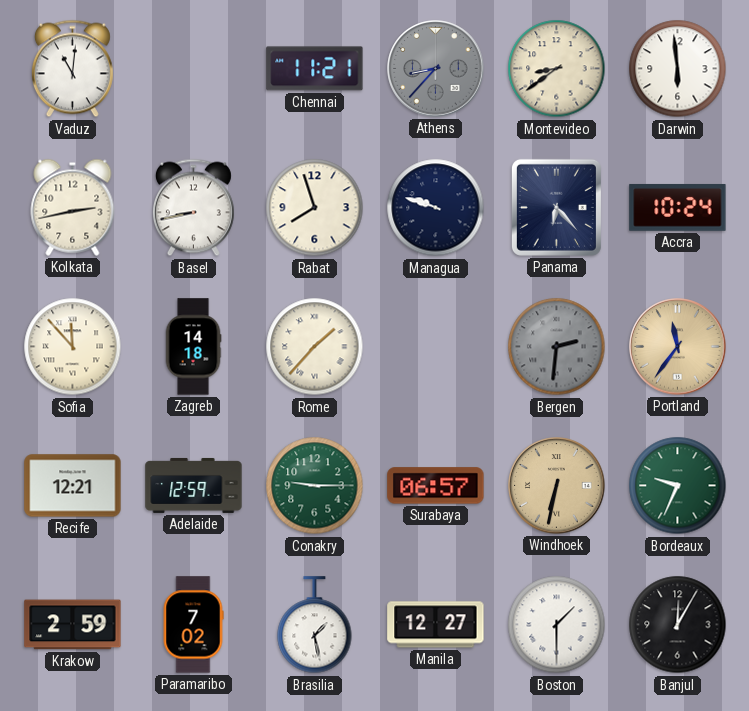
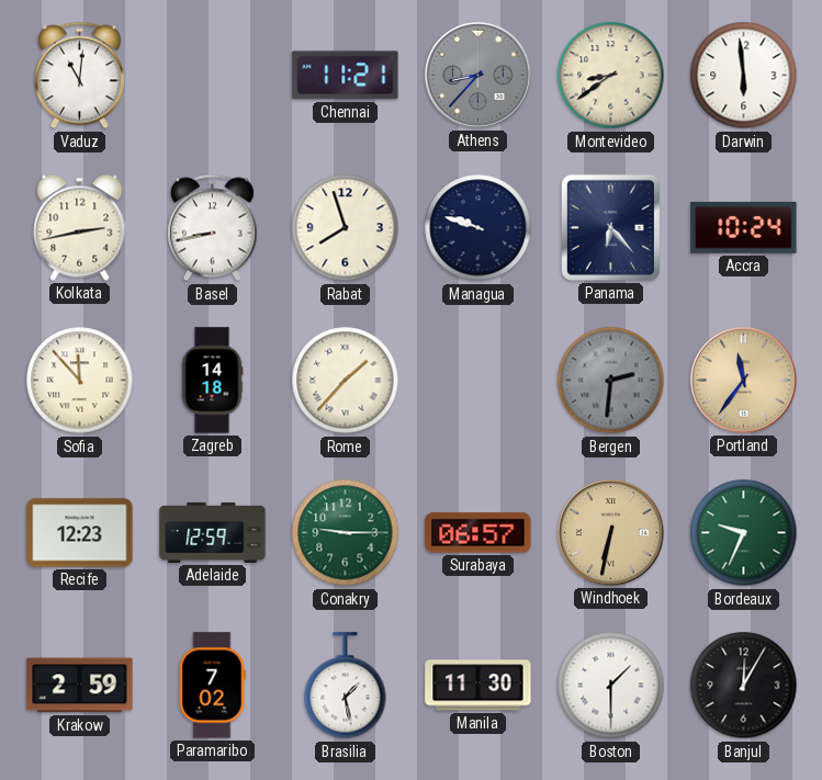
Recife: 12:21 -> 12:23
Manila: 12:27 -> 11:30
